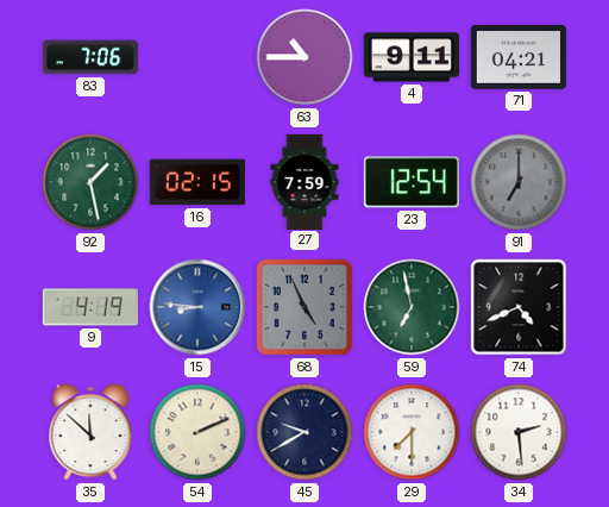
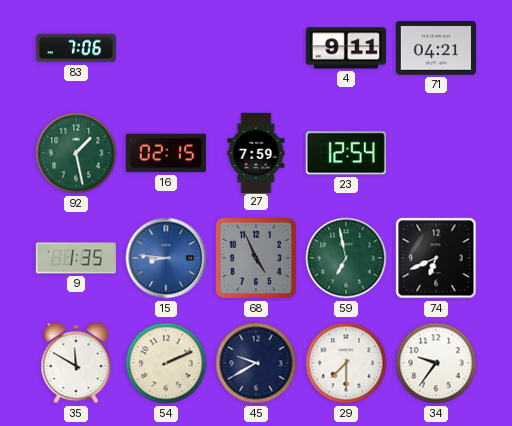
63: 10:45 -> none
91: 7:00 -> none
9: 4:19 -> 1:35
74: 4:41 -> 6:41
35: 11:52 -> 11:50
34: 2:29 -> 9:36
